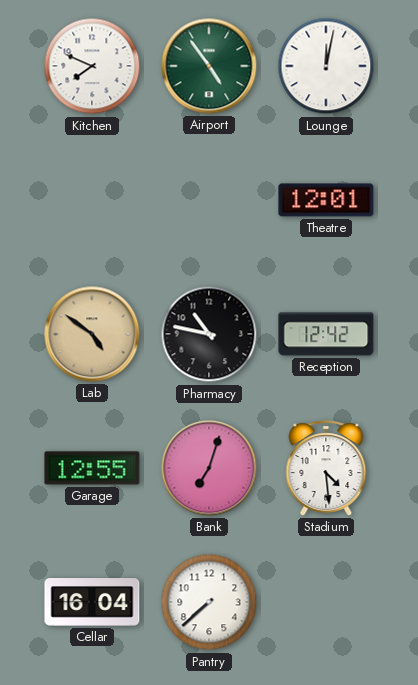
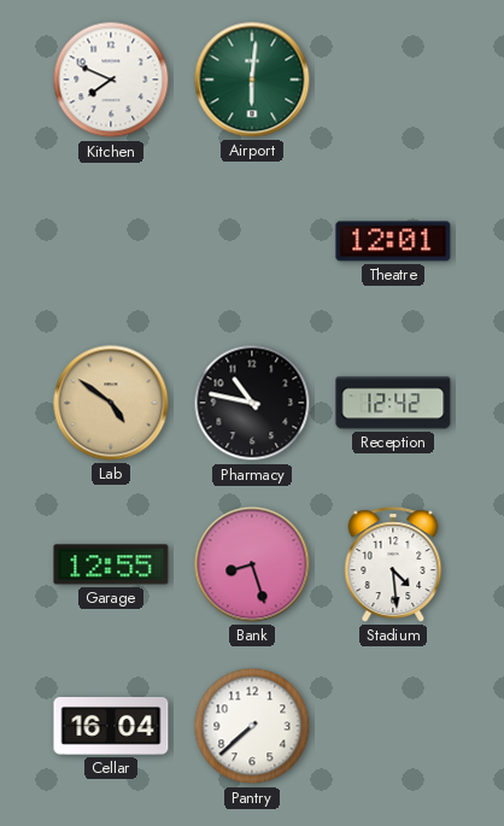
Airport: 4:54 -> 6:01
Lounge: 12:02 -> none
Bank: 7:03 -> 8:27
